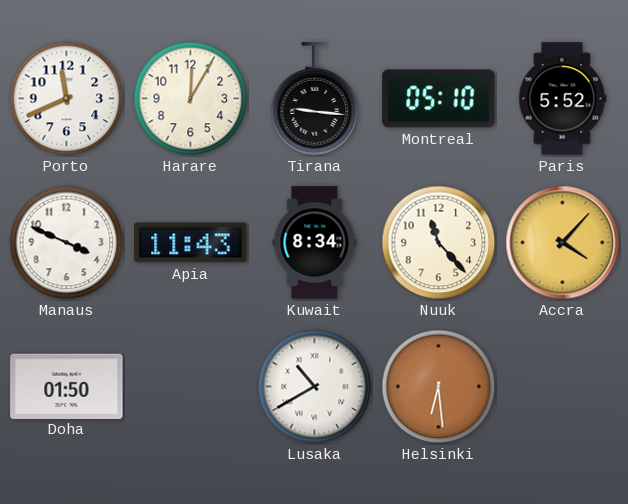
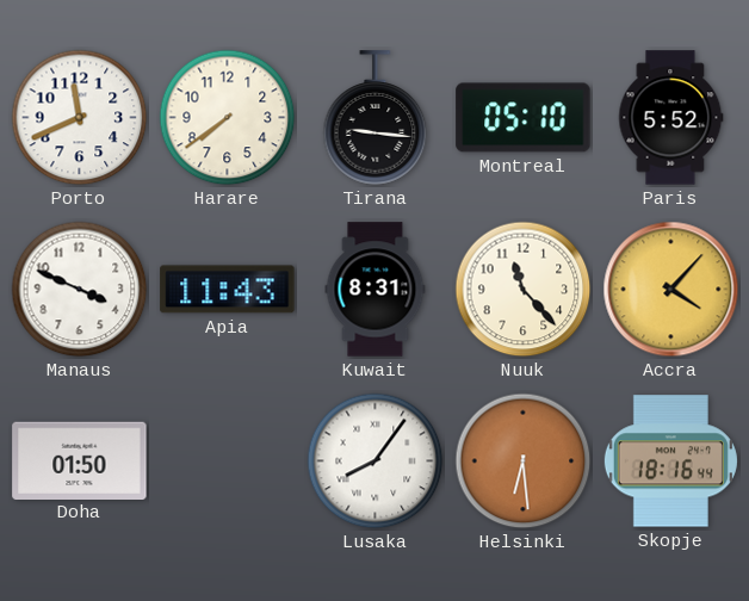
Harare: 12:05 -> 7:39
Kuwait: 8:34 -> 8:31
Lusaka: 10:40 -> 8:06
Skopje: none -> 18:16
